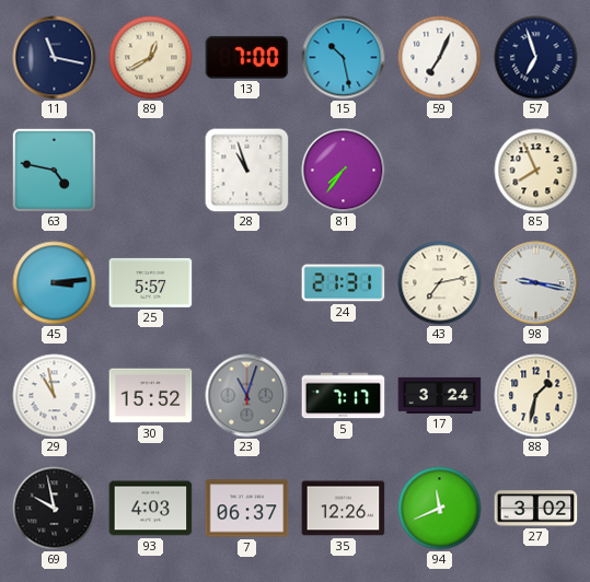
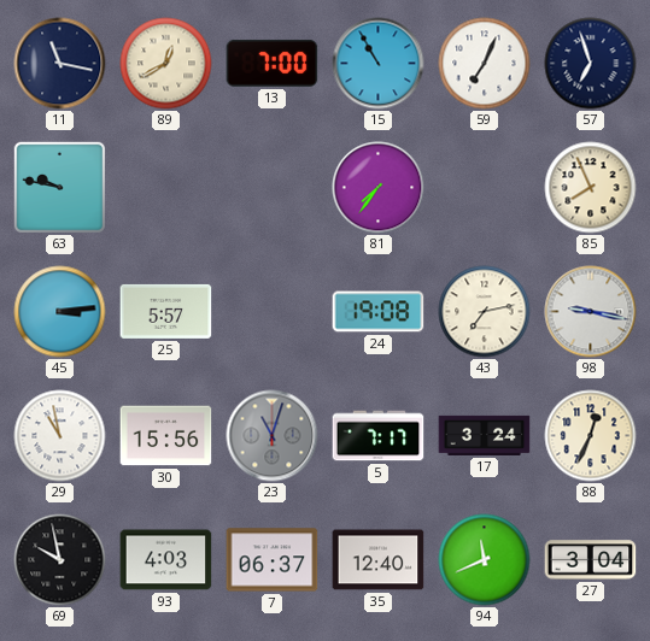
15: 10:28 -> 10:55
63: 4:47 -> 9:47
28: 10:57 -> none
24: 21:31 -> 19:08
30: 15:52 -> 15:56
88: 1:32 -> 12:34
35: 12:26 -> 12:40
27: 3:02 -> 3:04
